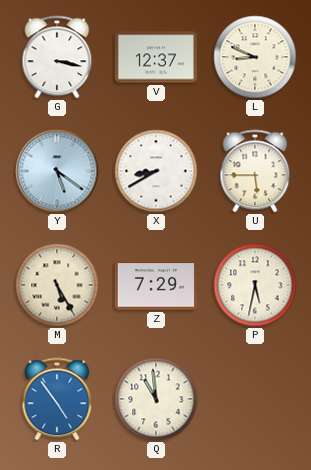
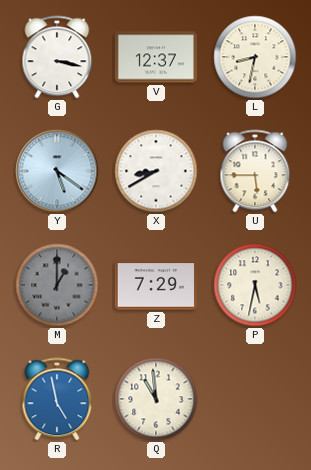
L: 8:49 -> 8:32
M: 5:25 -> 1:00
M dial: cream -> grey
R: 4:54 -> 4:58
